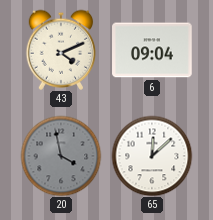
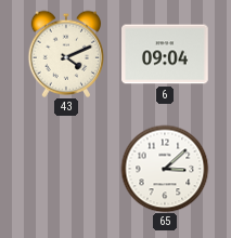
20: 3:58 -> none
65: 12:08 -> 3:08
